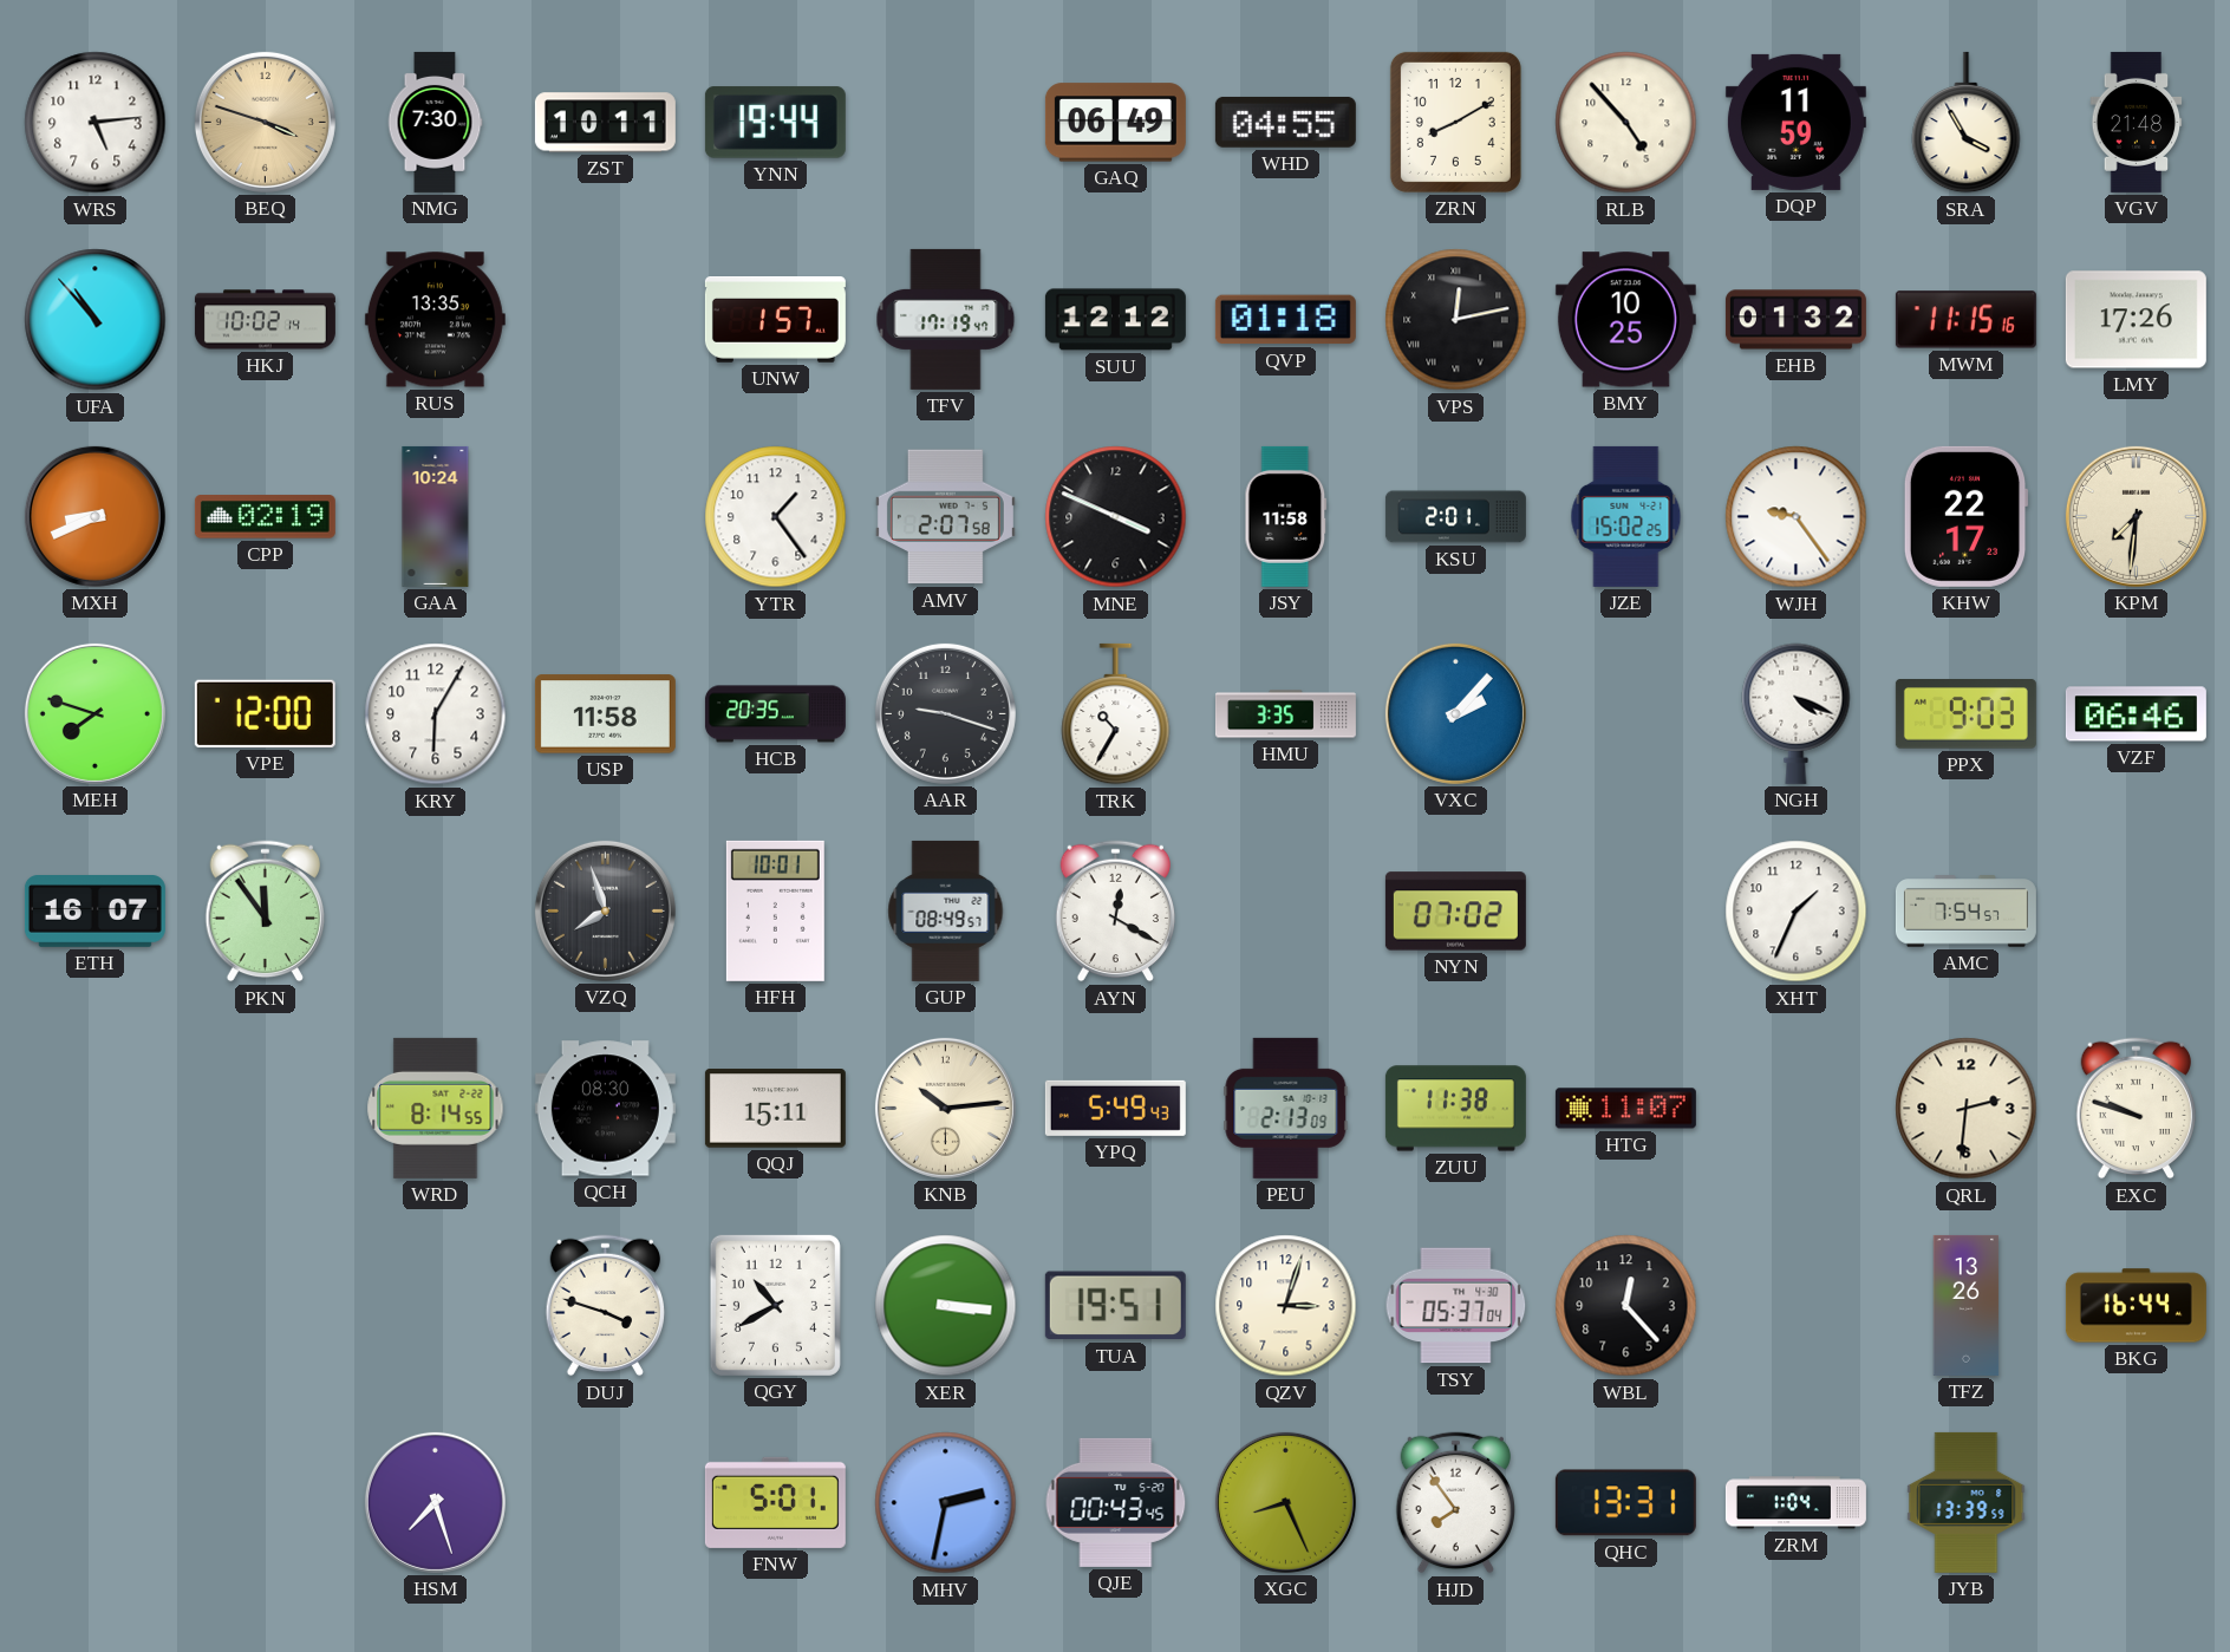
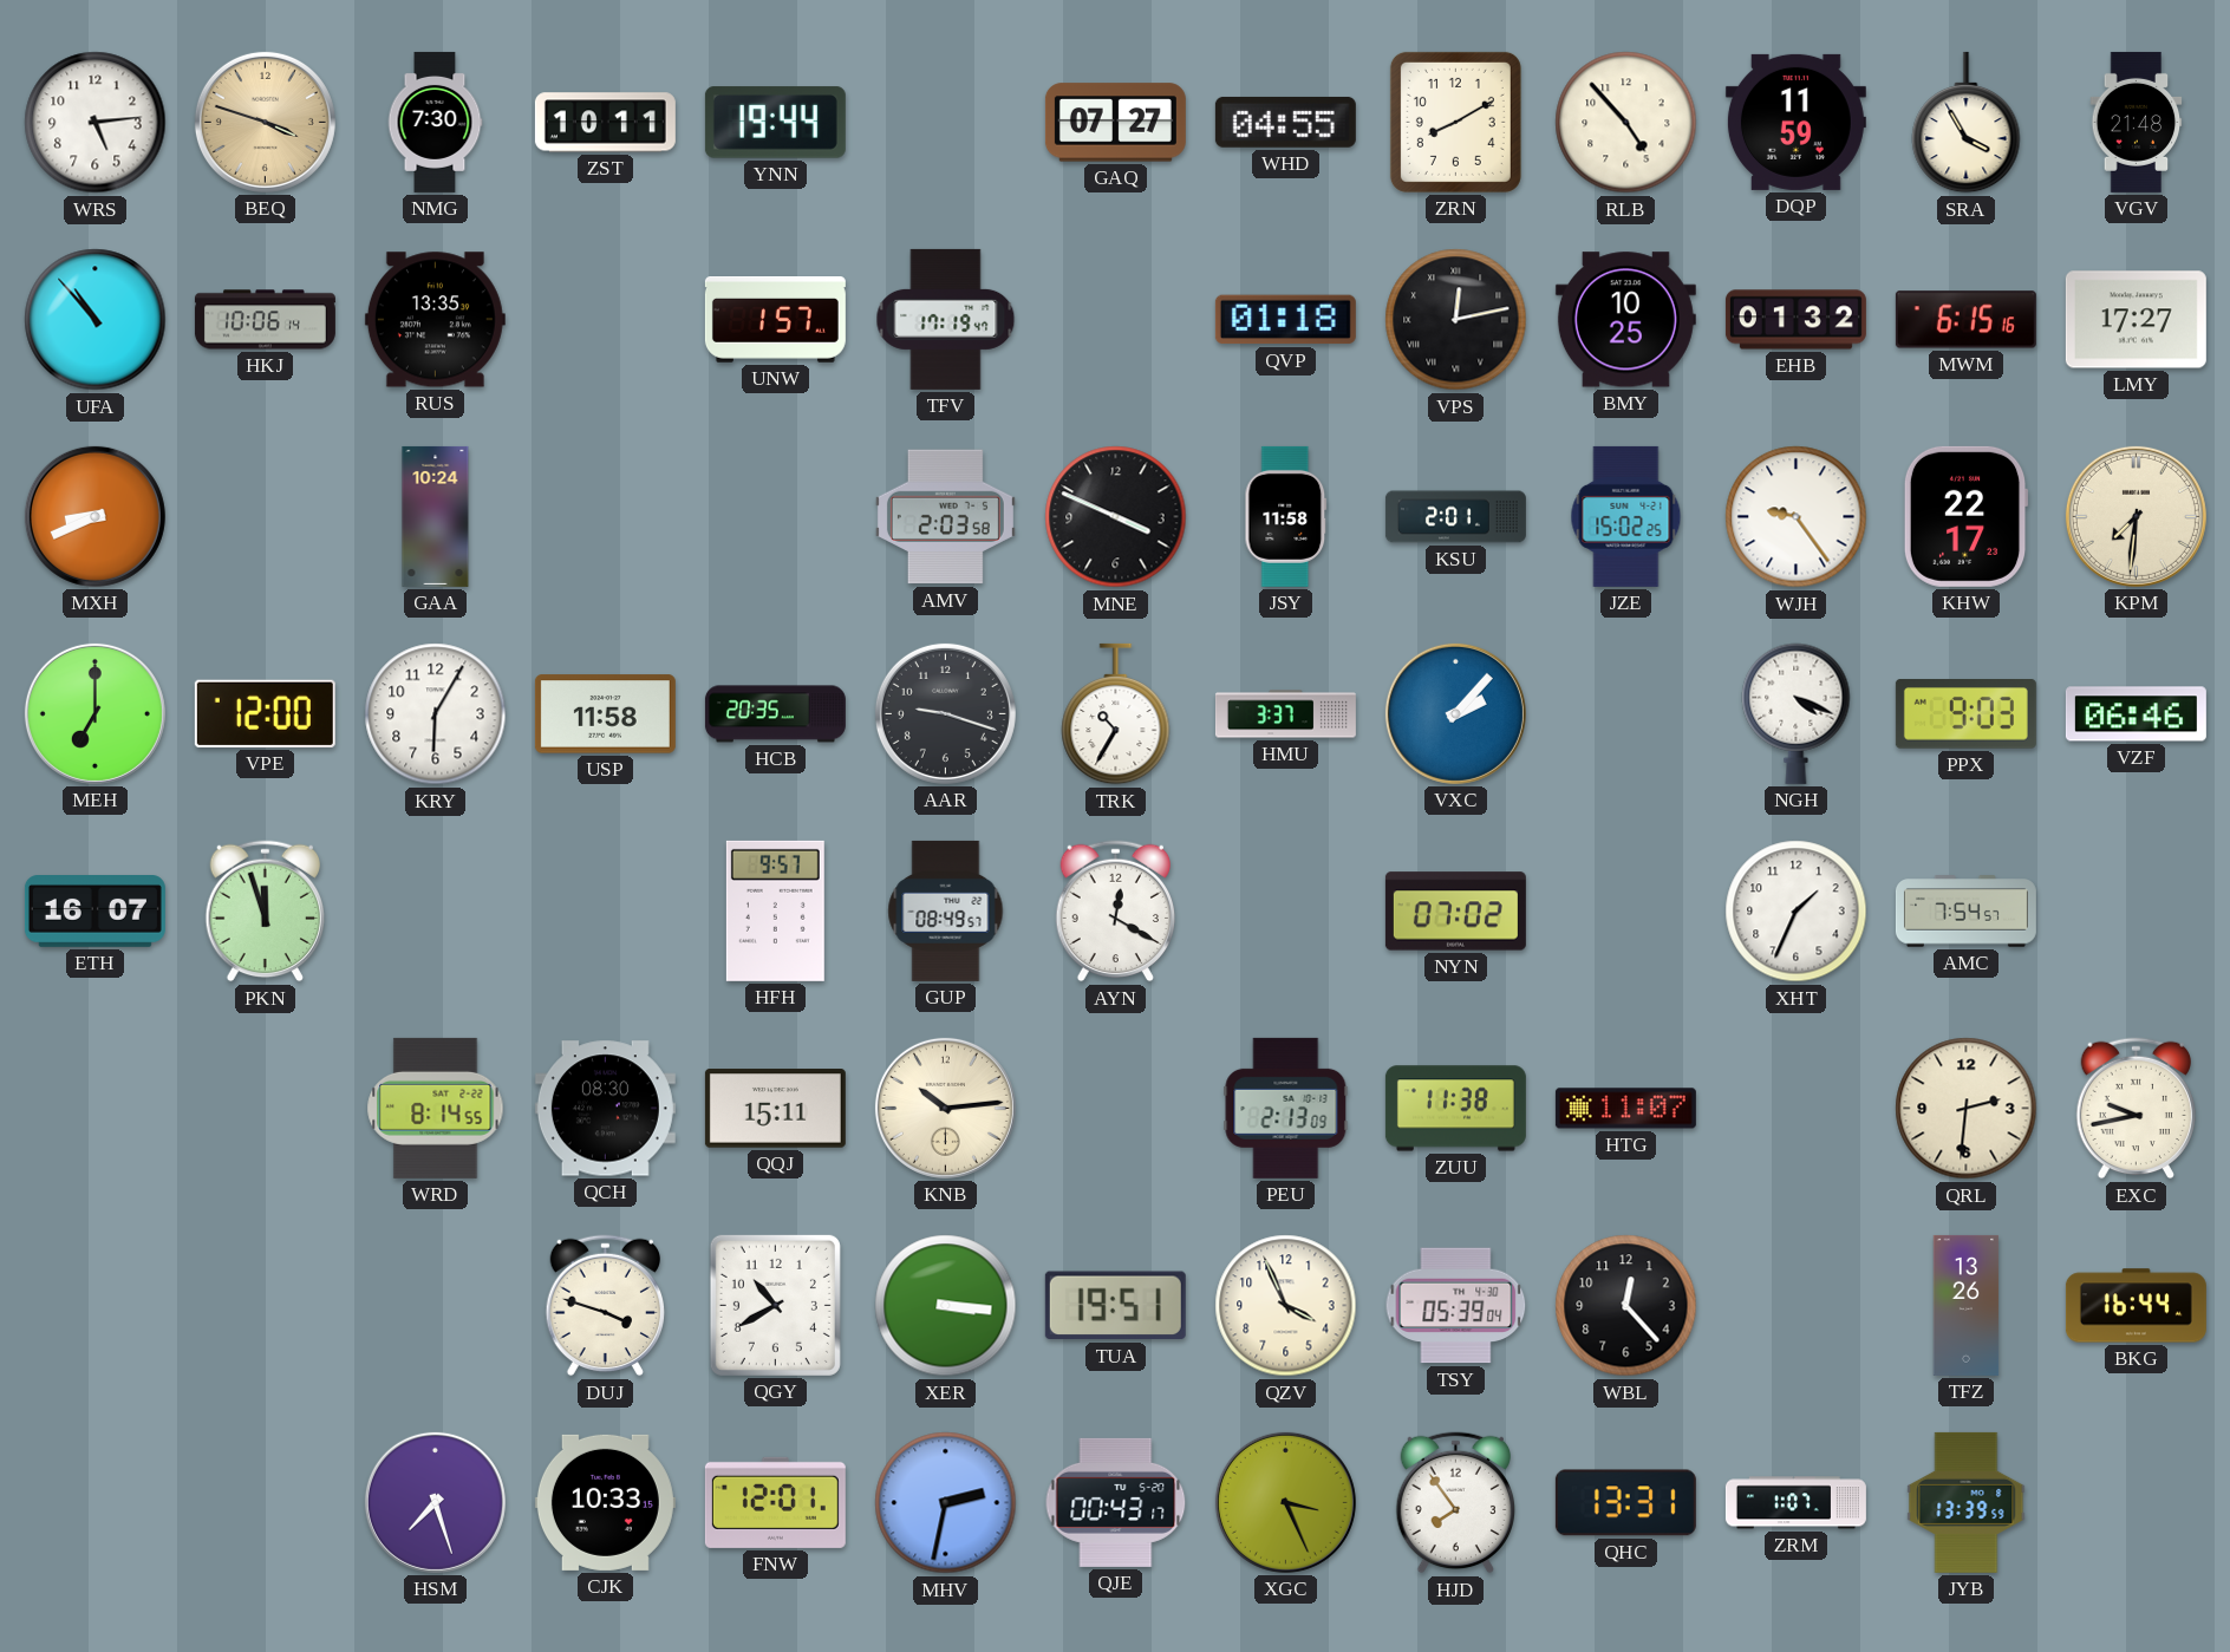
GAQ: 06:49 -> 07:27
HKJ: 10:02 -> 10:06
SUU: 12:12 -> none
MWM: 11:15 -> 6:15
LMY: 17:26 -> 17:27
CPP: 02:19 -> none
YTR: 1:24 -> none
AMV: 2:07 -> 2:03
MEH: 7:48 -> 7:00
HMU: 3:35 -> 3:37
PKN: 11:54 -> 11:57
VZQ: 7:57 -> none
HFH: 10:01 -> 9:57
YPQ: 5:49 -> none
EXC: 9:48 -> 9:43
QZV: 3:03 -> 3:56
TSY: 05:37 -> 05:39
CJK: none -> 10:33
FNW: 5:01 -> 12:01
QJE: 00:43:45 -> 00:43:17
XGC: 8:26 -> 3:26
ZRM: 1:04 -> 1:07
